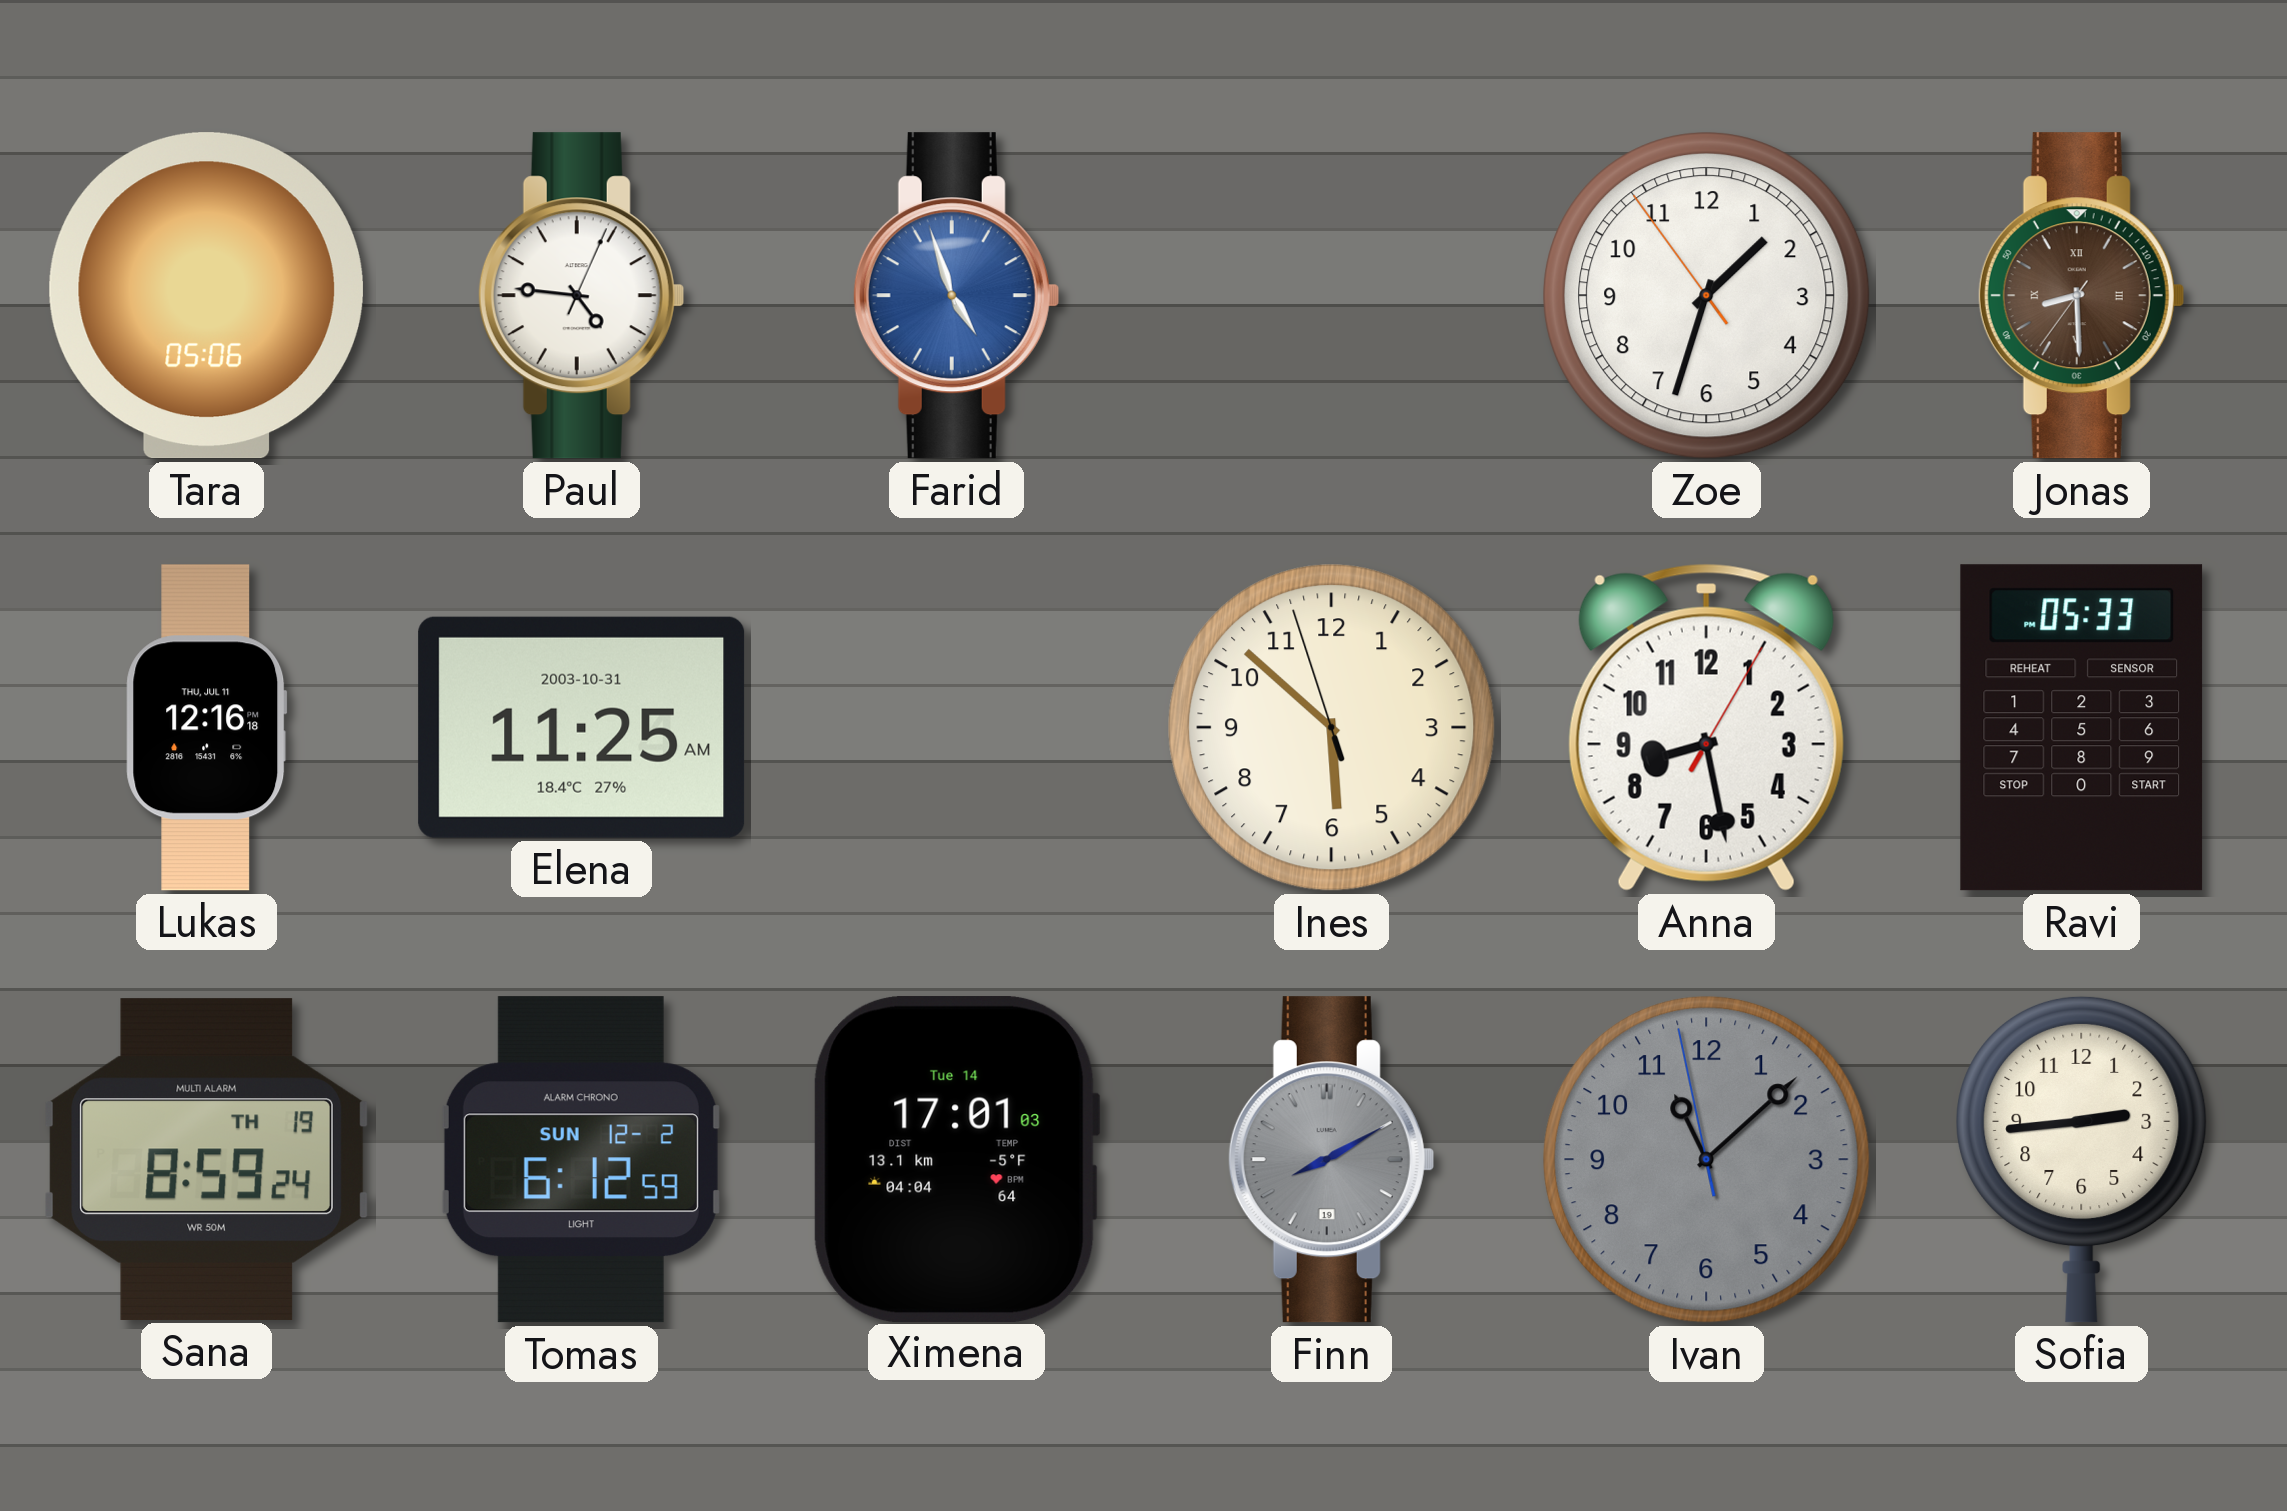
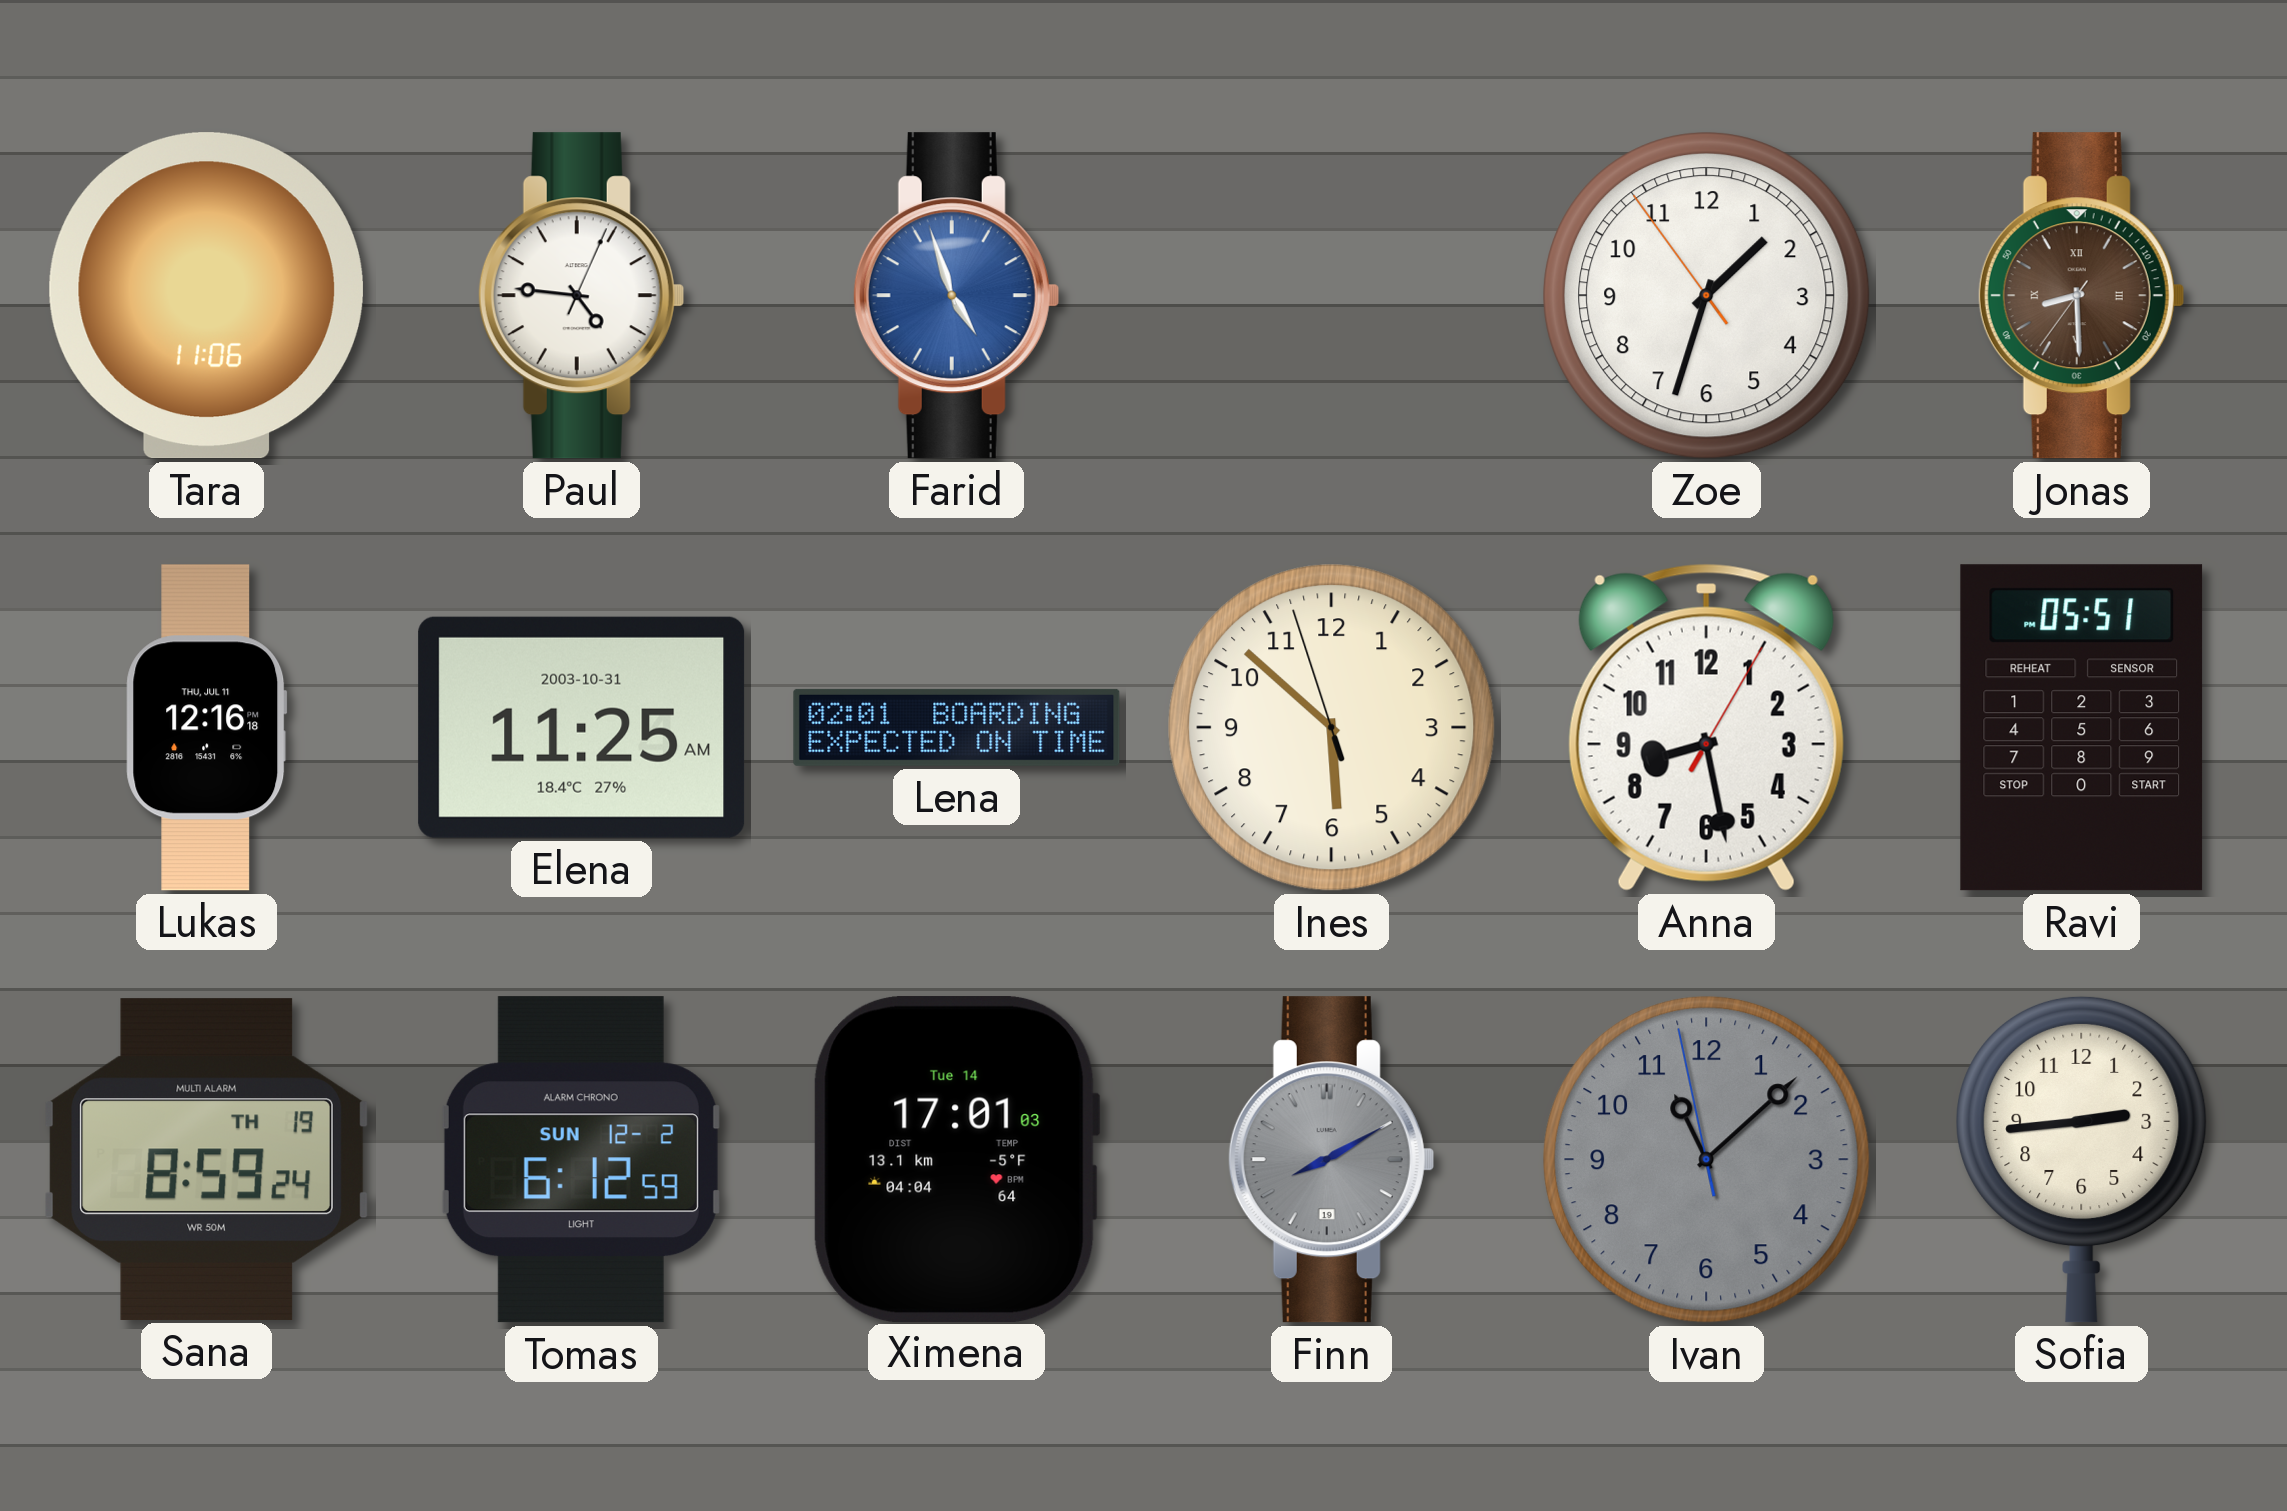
Tara: 05:06 -> 11:06
Lena: none -> 02:01
Ravi: 05:33 -> 05:51
